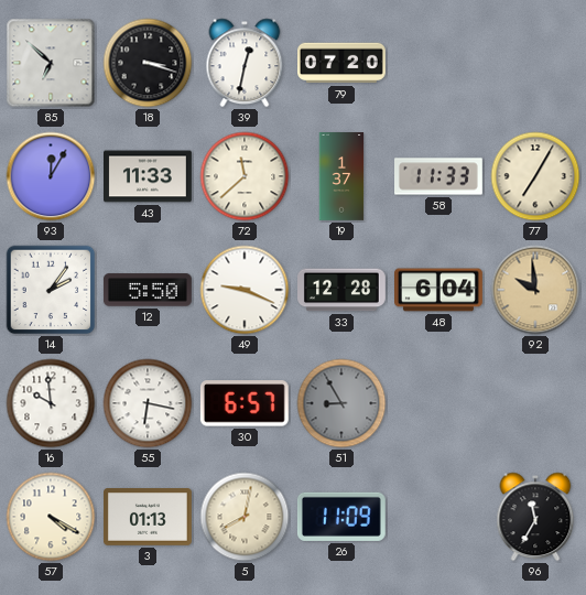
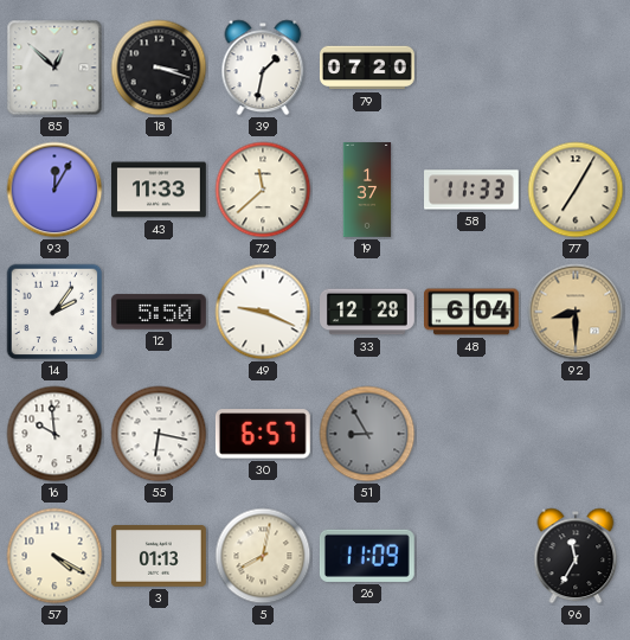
85: 6:52 -> 12:52
39: 12:32 -> 1:32
92: 9:59 -> 8:30
